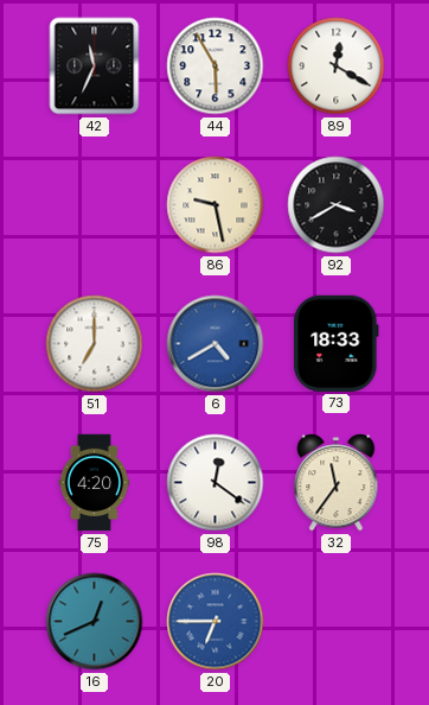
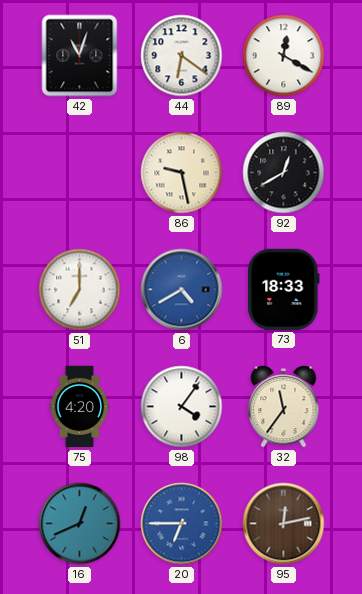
42: 11:34 -> 11:03
44: 5:55 -> 6:21
92: 3:40 -> 12:40
98: 12:21 -> 4:06
95: none -> 12:13
